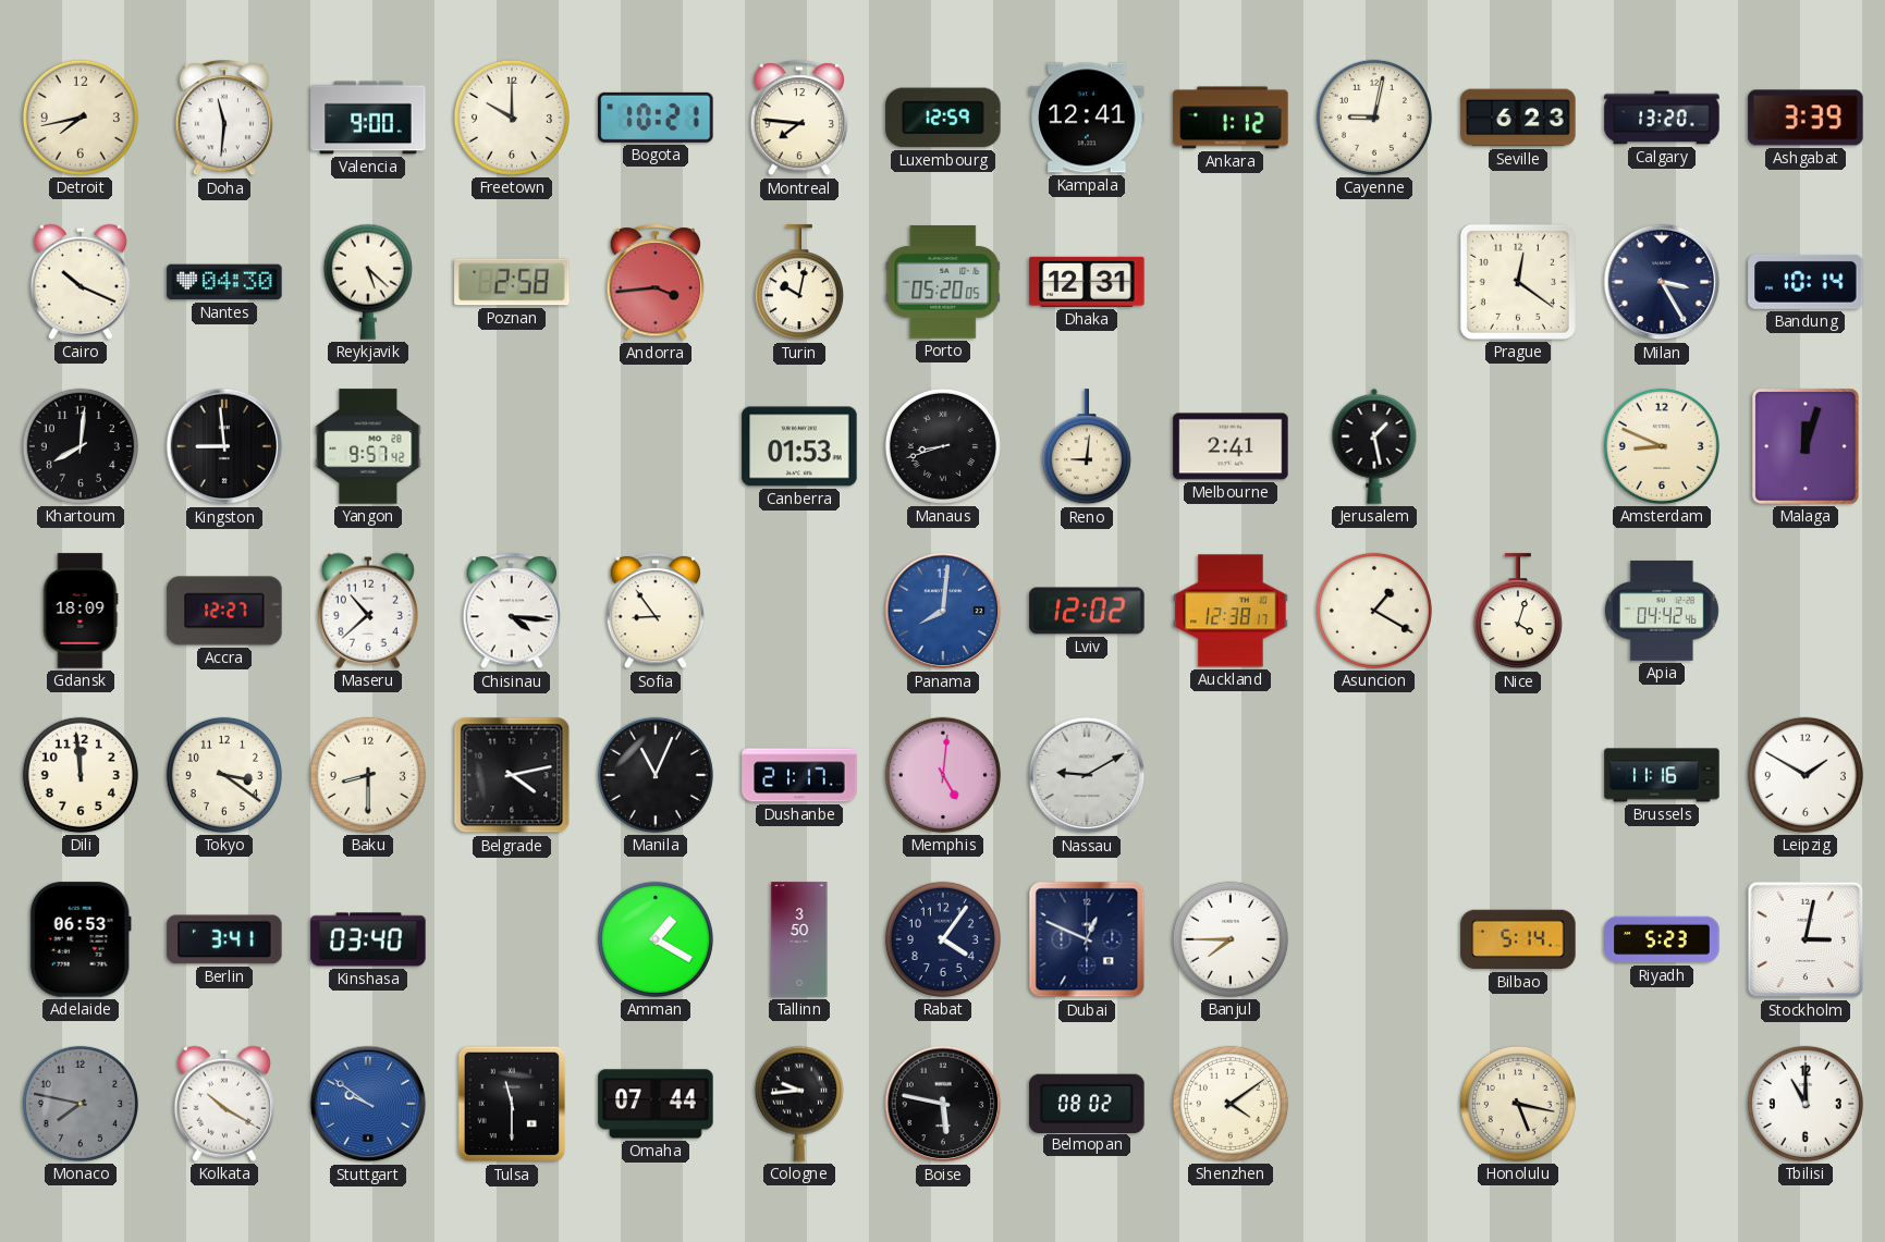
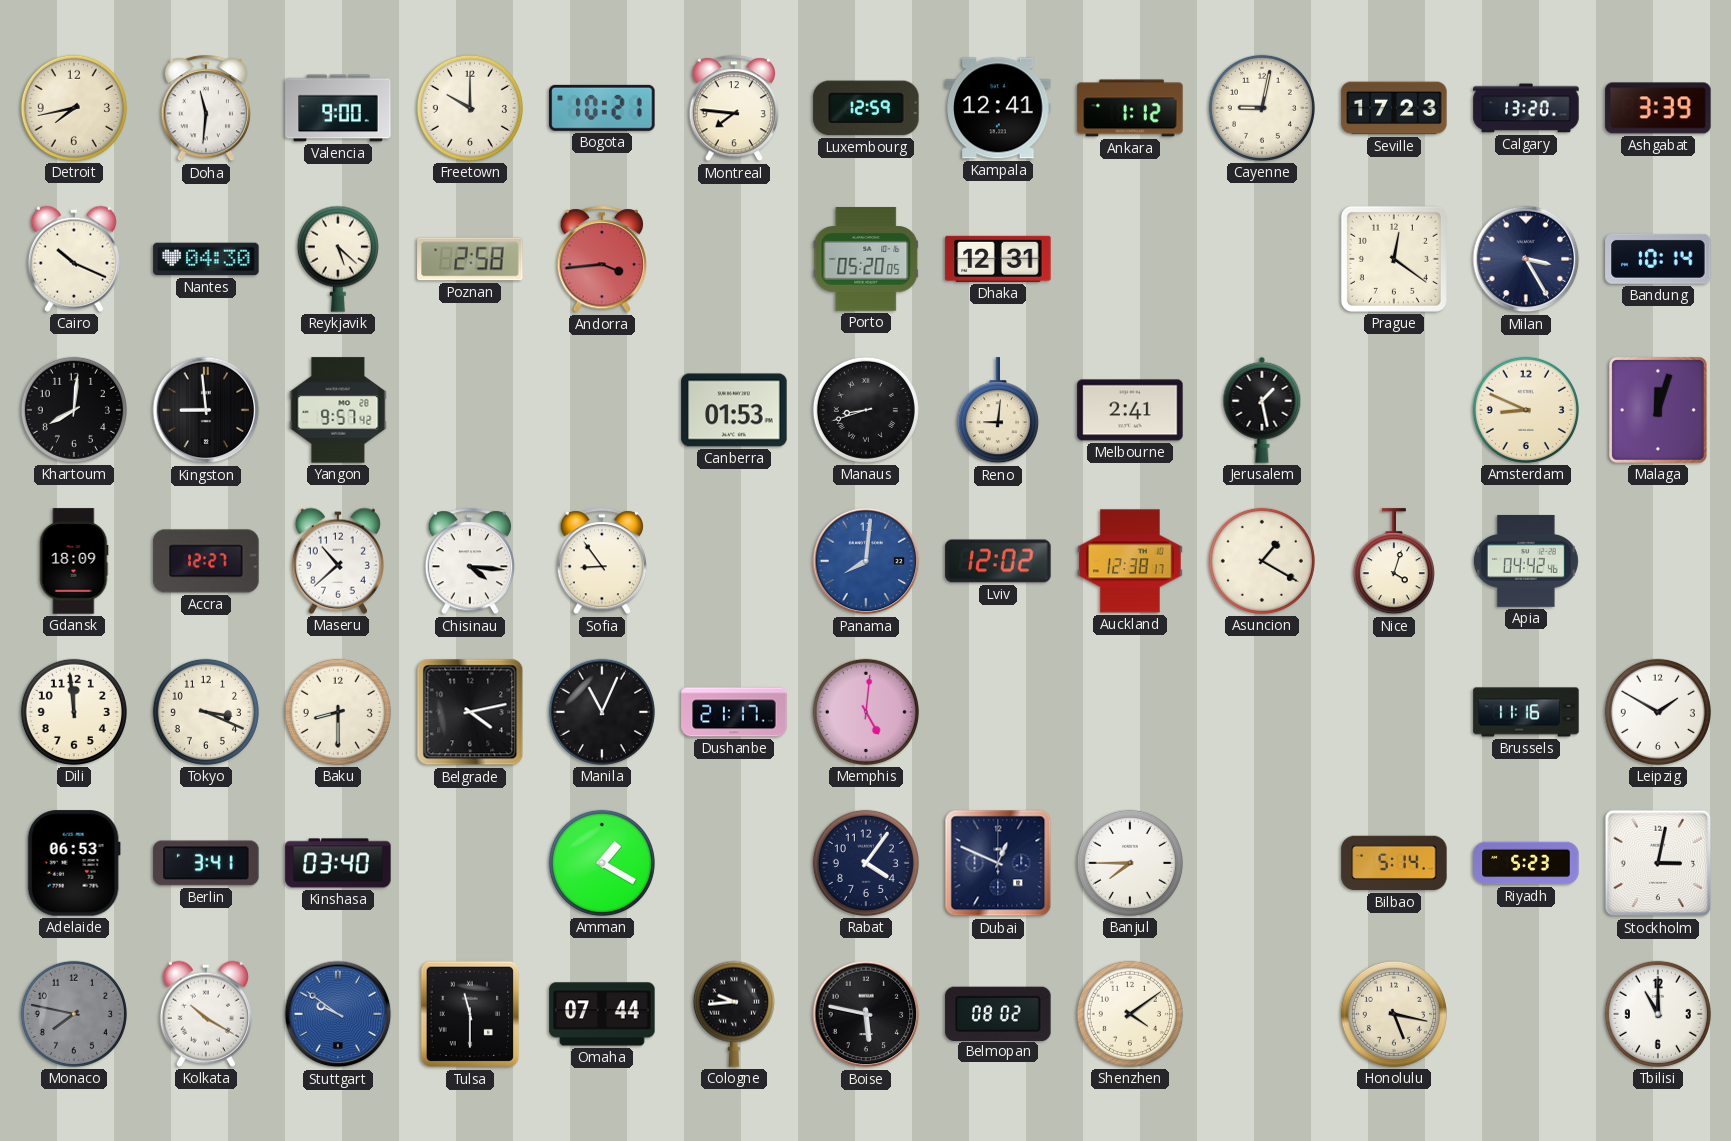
Seville: 6:23 -> 17:23
Turin: 10:02 -> none
Tokyo: 3:21 -> 3:19
Nassau: 9:10 -> none
Tallinn: 3:50 -> none
